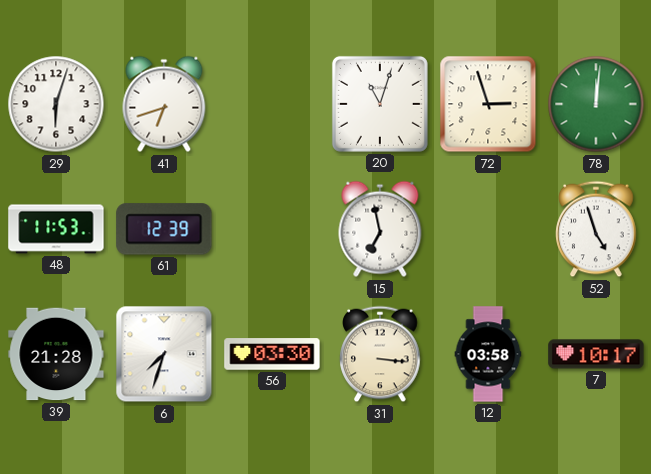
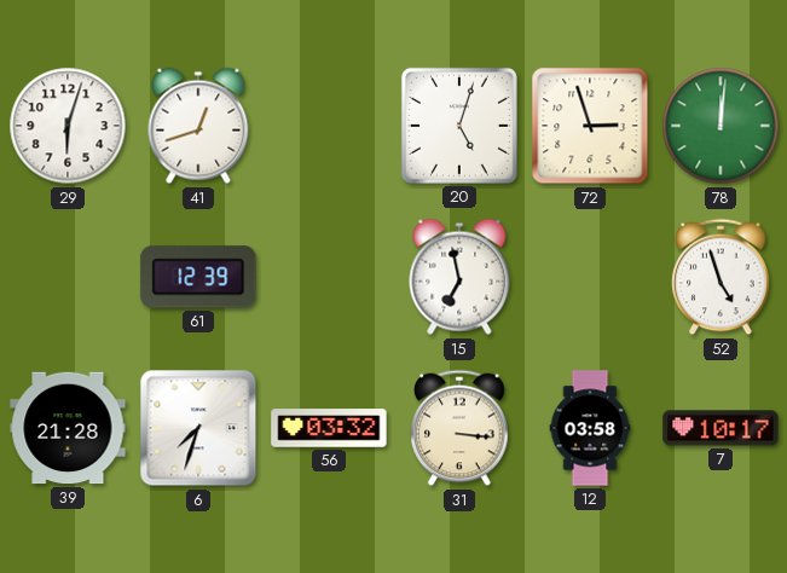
41: 6:42 -> 12:42
20: 11:03 -> 5:03
48: 11:53 -> none
56: 03:30 -> 03:32
